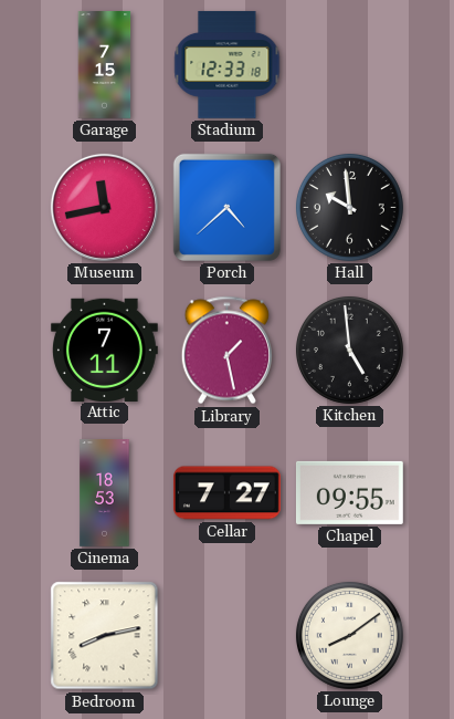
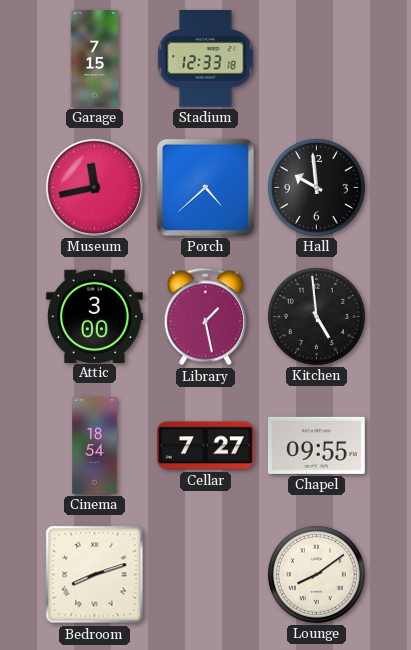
Attic: 7:11 -> 3:00
Cinema: 18:53 -> 18:54
Bedroom: 8:13 -> 8:12
